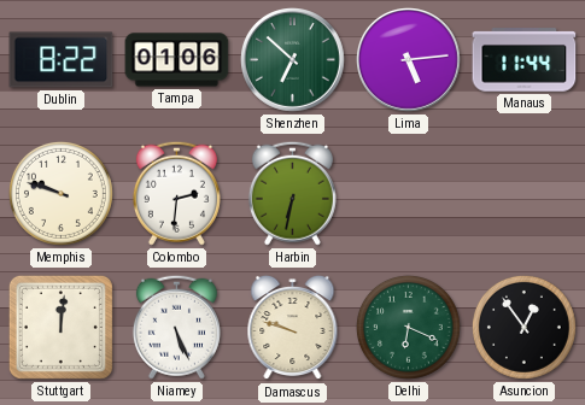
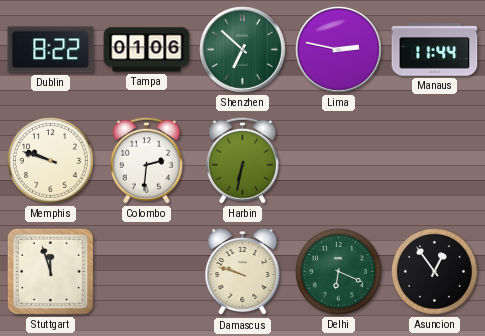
Lima: 5:14 -> 2:47
Stuttgart: 12:01 -> 11:57
Niamey: 5:26 -> none
